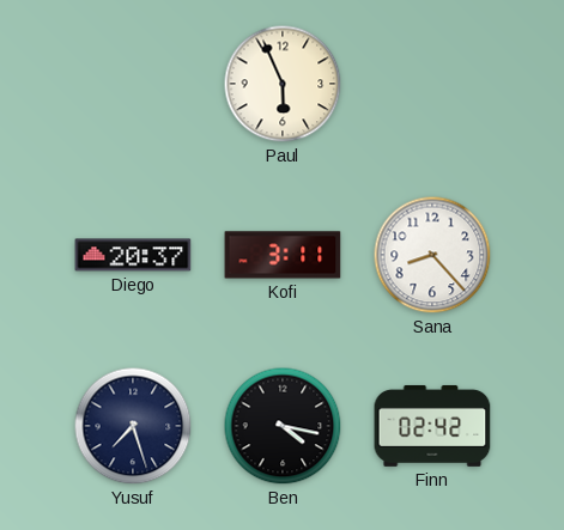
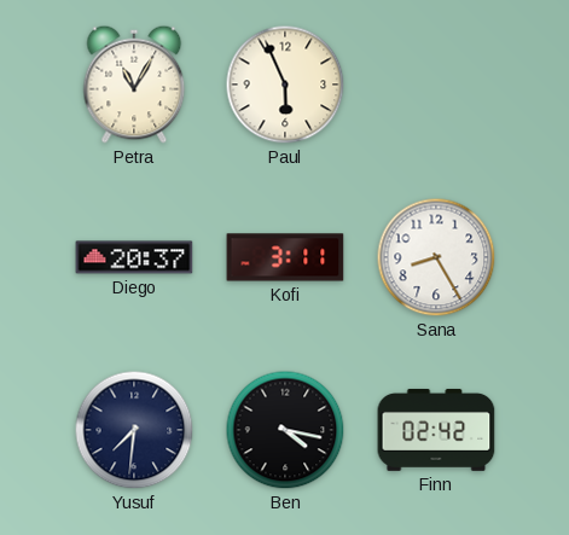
Petra: none -> 11:05
Sana: 8:23 -> 8:25
Yusuf: 7:27 -> 7:31
